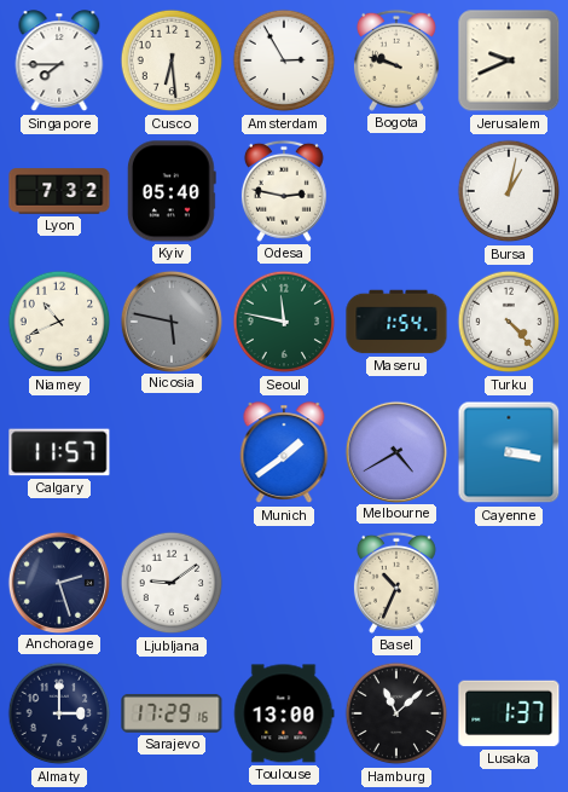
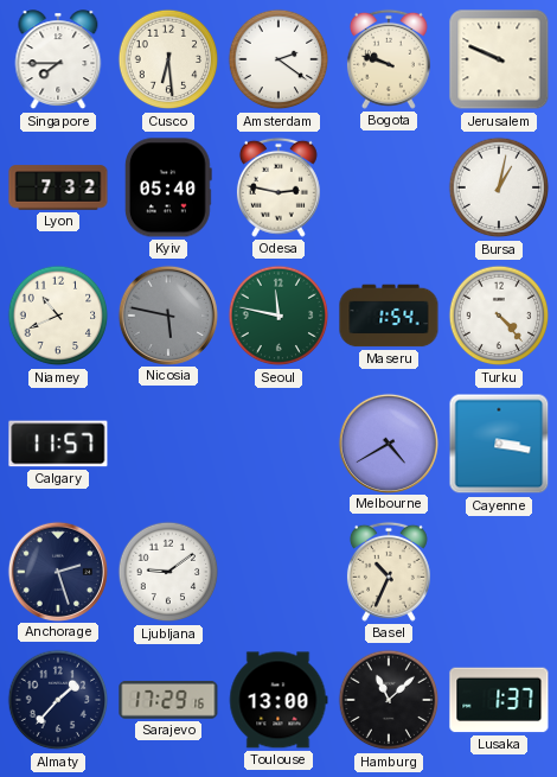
Amsterdam: 2:55 -> 2:21
Jerusalem: 9:41 -> 9:49
Munich: 1:39 -> none
Almaty: 3:00 -> 1:37
